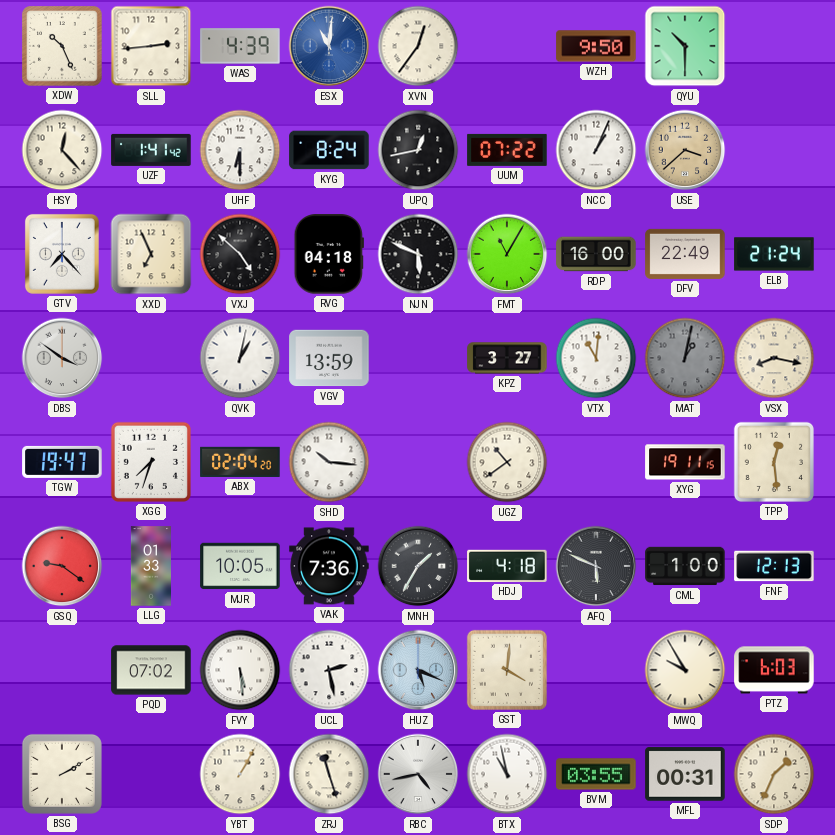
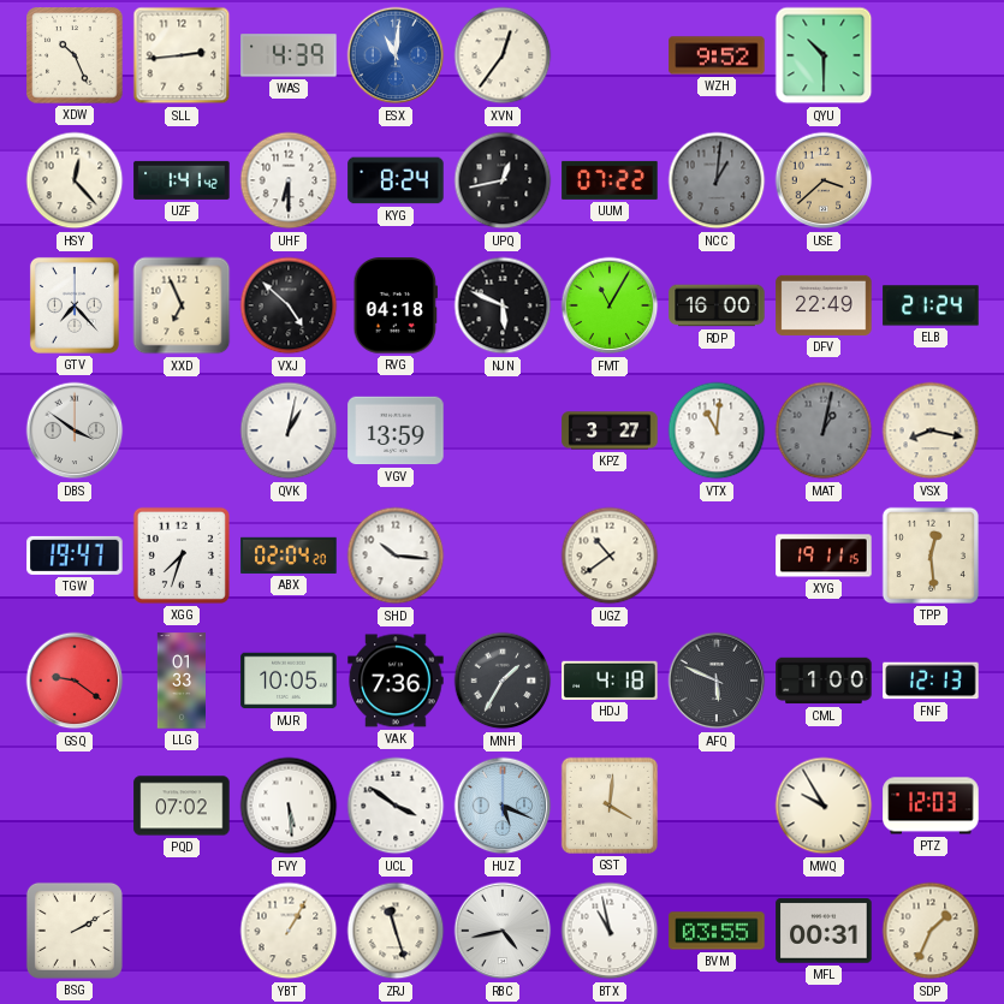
WZH: 9:50 -> 9:52
NCC: 1:04 -> 1:01
NCC dial: white -> grey
UCL: 2:28 -> 3:51
PTZ: 6:03 -> 12:03
